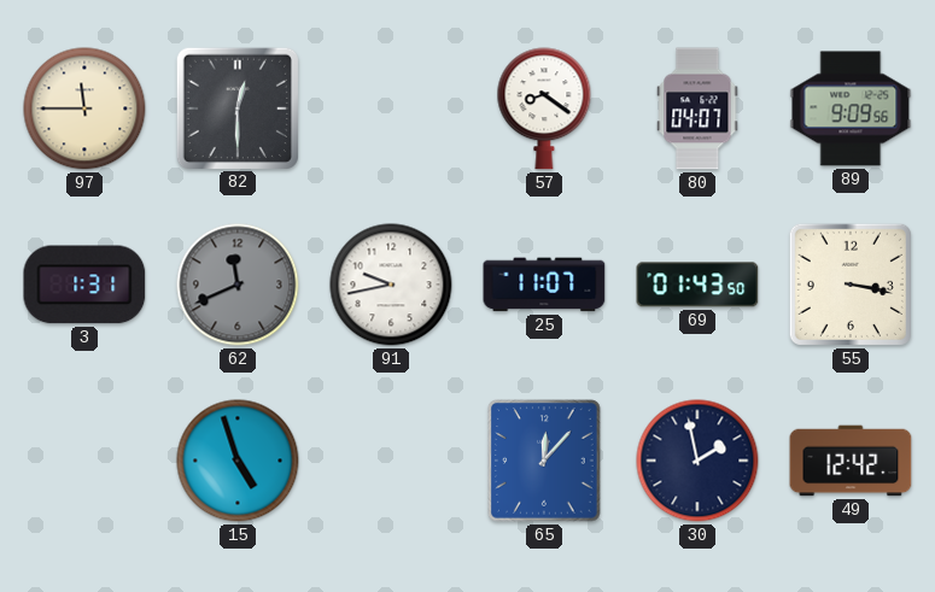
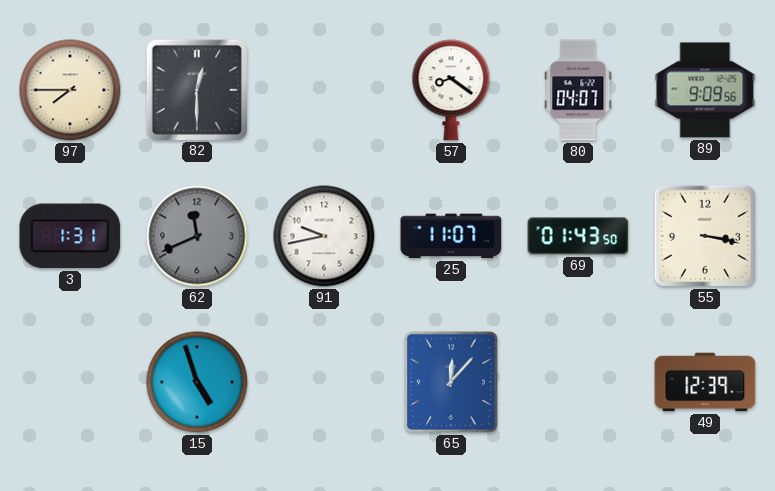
97: 11:45 -> 7:45
30: 1:58 -> none
49: 12:42 -> 12:39
